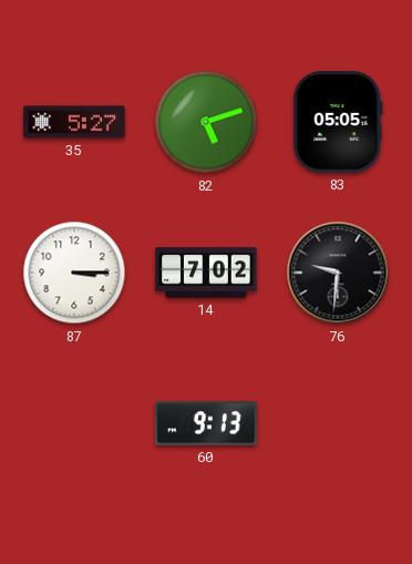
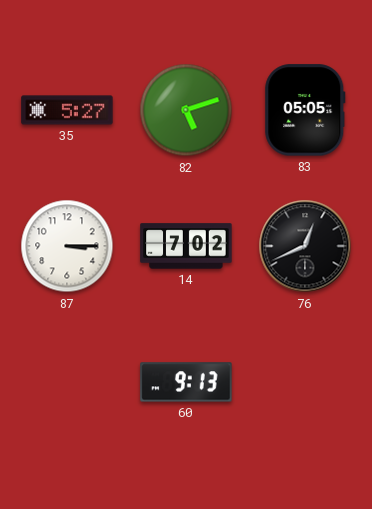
76: 9:31 -> 12:41
